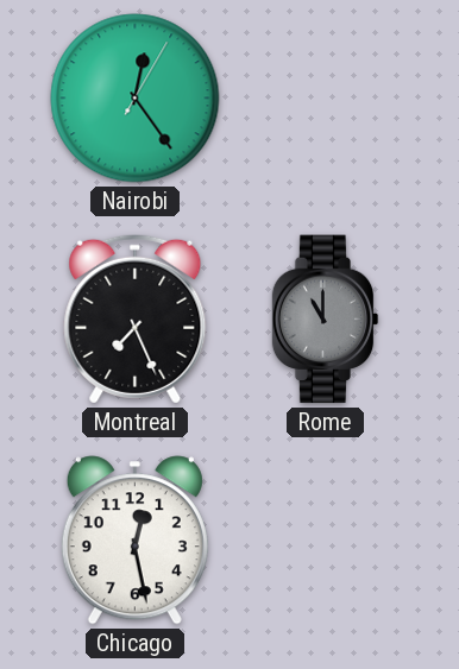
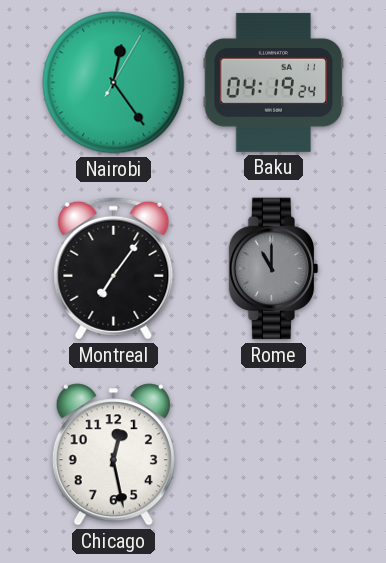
Baku: none -> 04:19
Montreal: 7:26 -> 7:06
